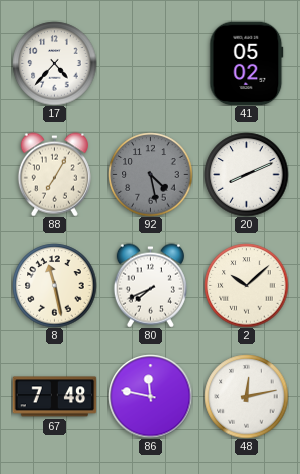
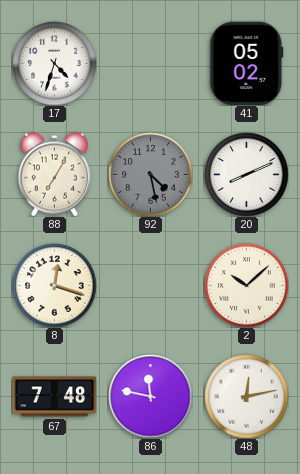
17: 4:37 -> 4:33
8: 11:28 -> 12:18
80: 7:41 -> none
